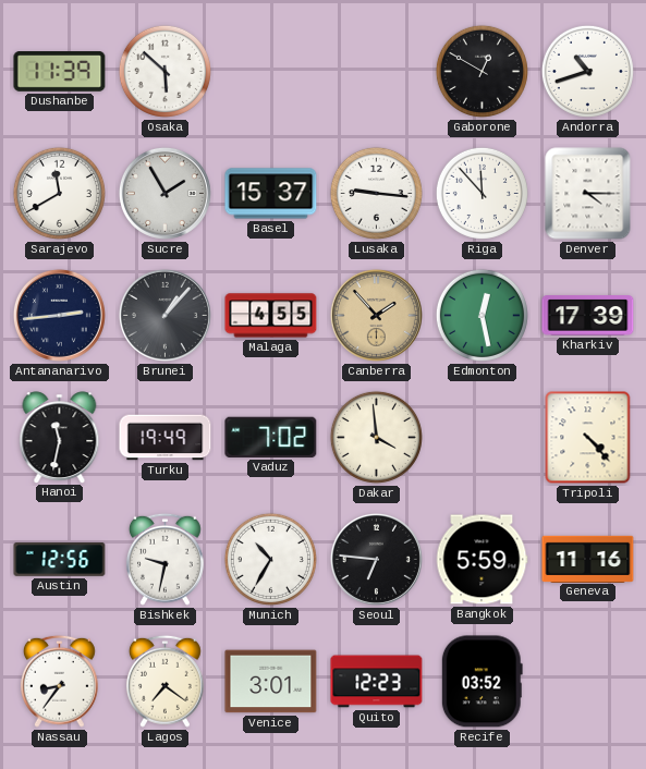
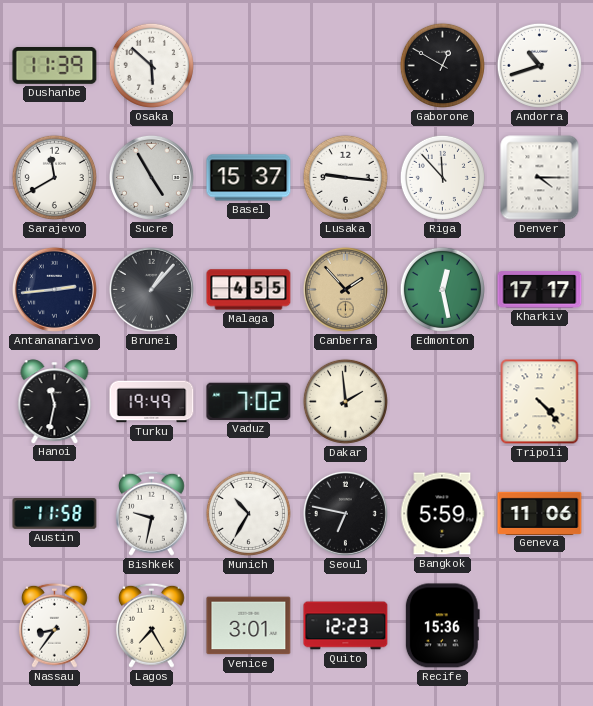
Sucre: 1:55 -> 4:55
Kharkiv: 17:39 -> 17:17
Dakar: 3:59 -> 1:59
Austin: 12:56 -> 11:58
Seoul: 6:46 -> 6:47
Geneva: 11:16 -> 11:06
Lagos: 7:21 -> 7:25
Recife: 03:52 -> 15:36
